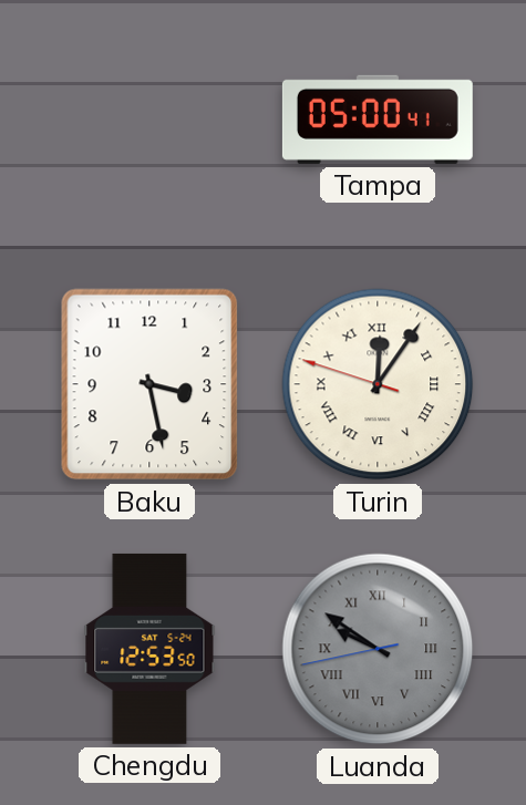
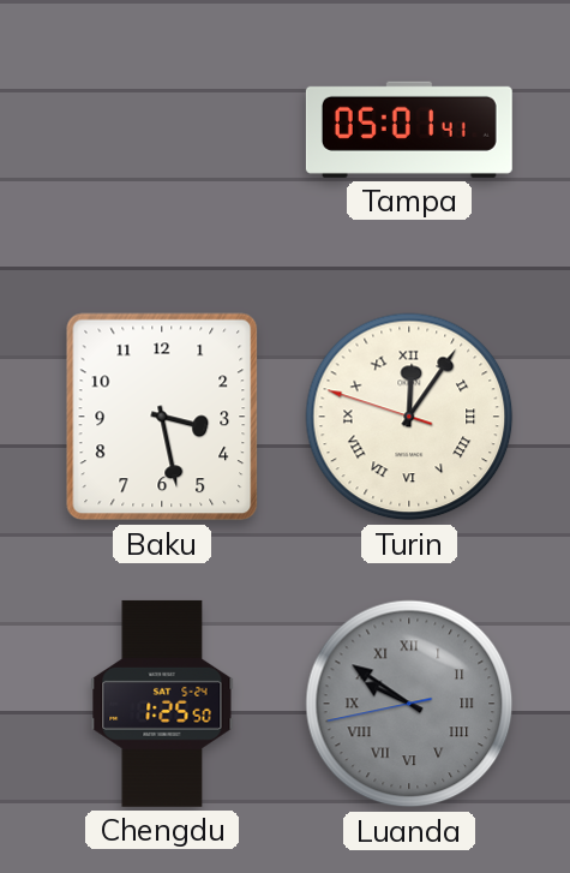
Tampa: 05:00 -> 05:01
Chengdu: 12:53 -> 1:25
